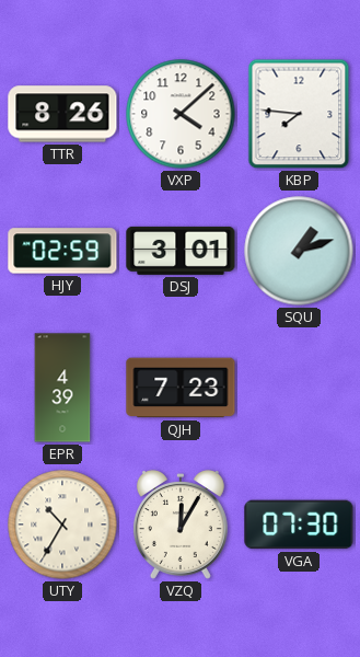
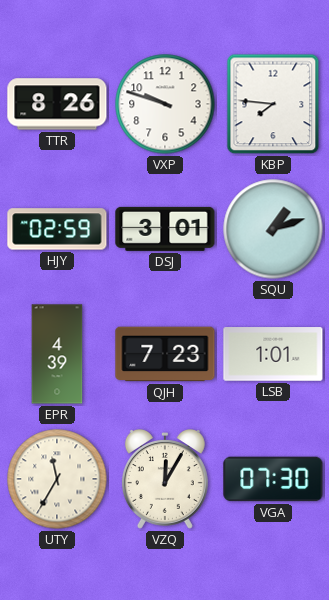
VXP: 4:08 -> 9:48
LSB: none -> 1:01
UTY: 10:35 -> 11:35
